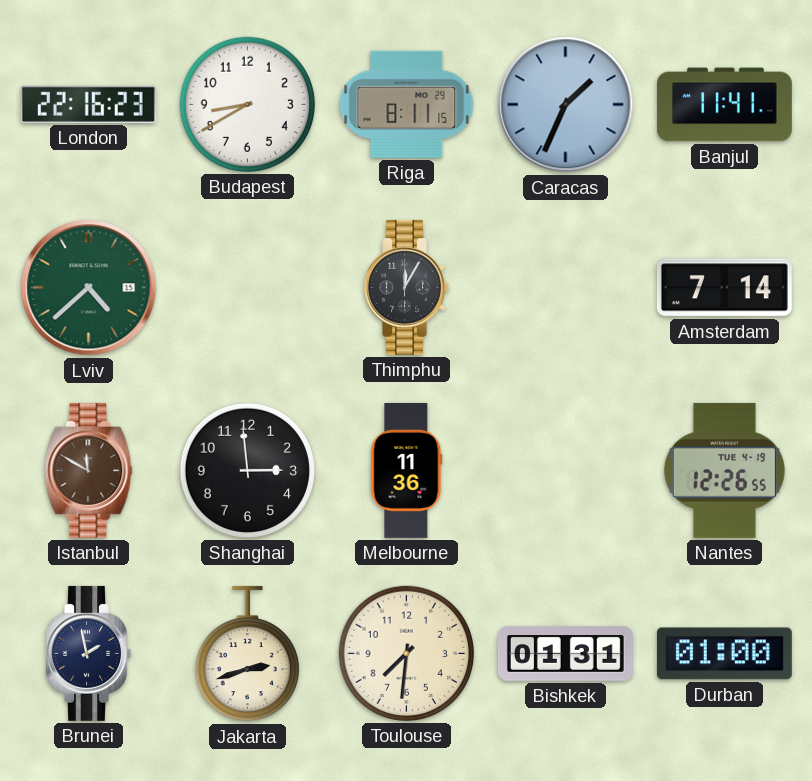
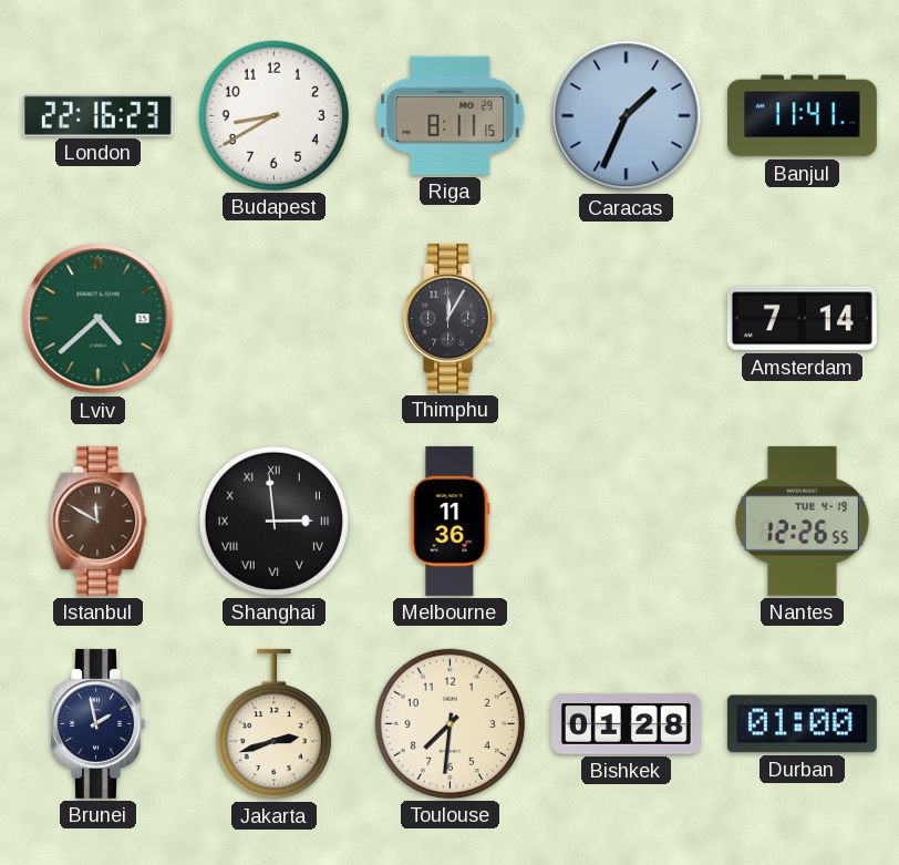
Shanghai numerals: Arabic -> Roman
Bishkek: 01:31 -> 01:28
